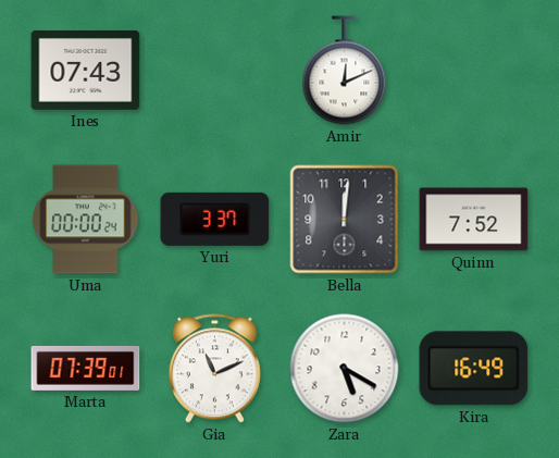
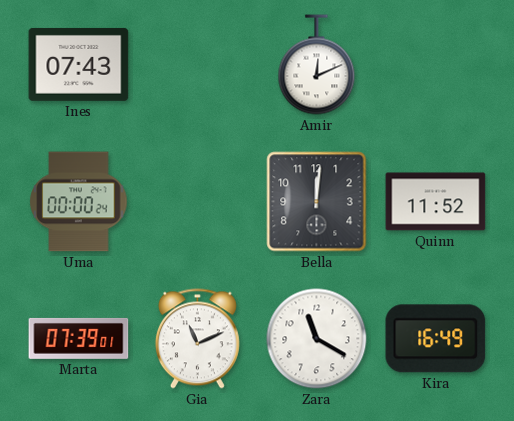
Yuri: 3:37 -> none
Quinn: 7:52 -> 11:52
Zara: 5:20 -> 11:20
